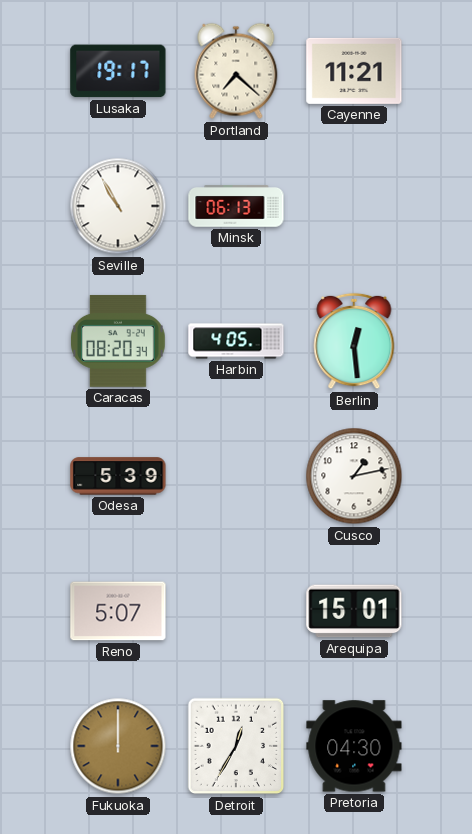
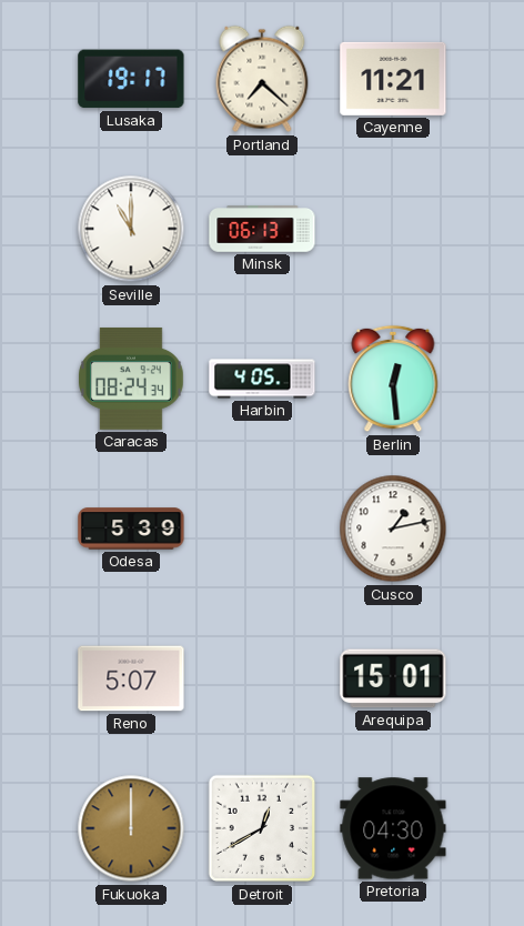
Seville: 10:55 -> 11:00
Caracas: 08:20 -> 08:24
Detroit: 12:35 -> 12:40
